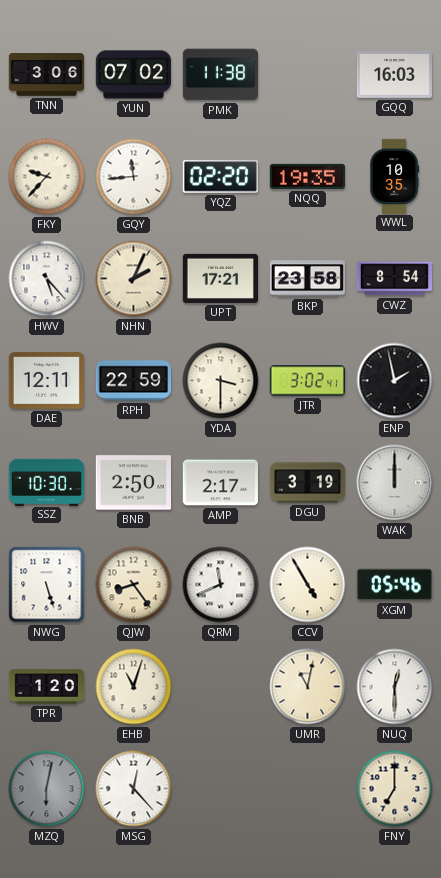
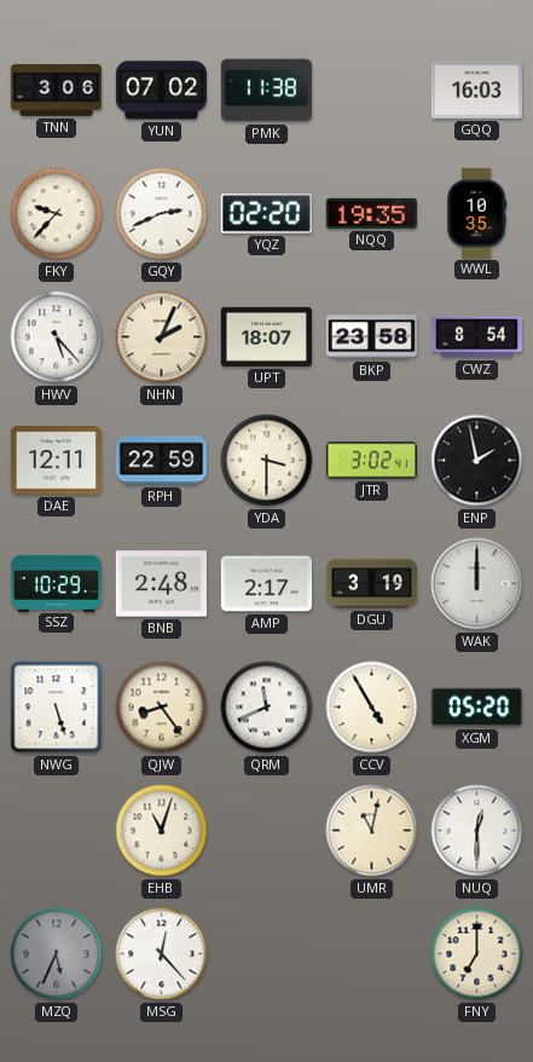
GQY: 11:44 -> 2:41
UPT: 17:21 -> 18:07
SSZ: 10:30 -> 10:29
BNB: 2:50 -> 2:48
XGM: 05:46 -> 05:20
TPR: 1:20 -> none
MZQ: 6:02 -> 5:34
